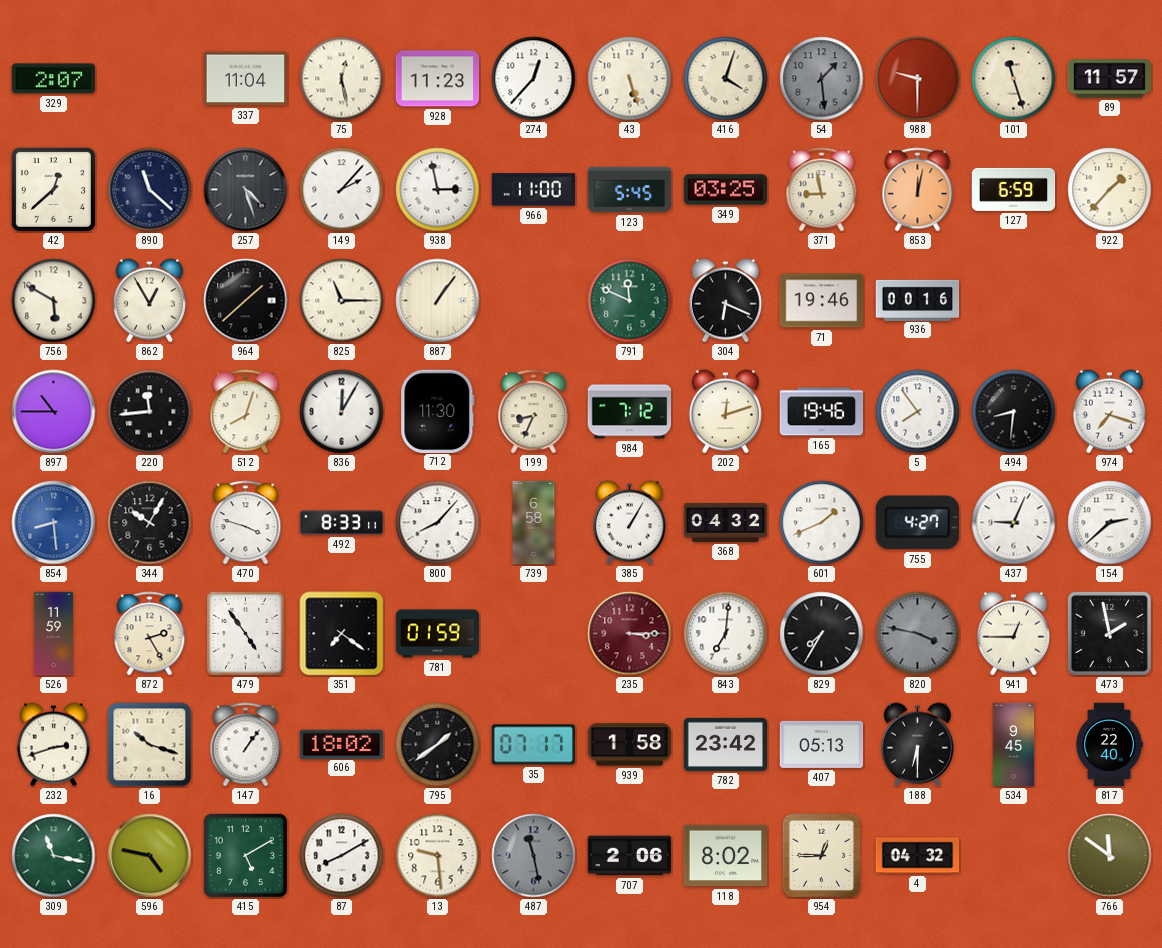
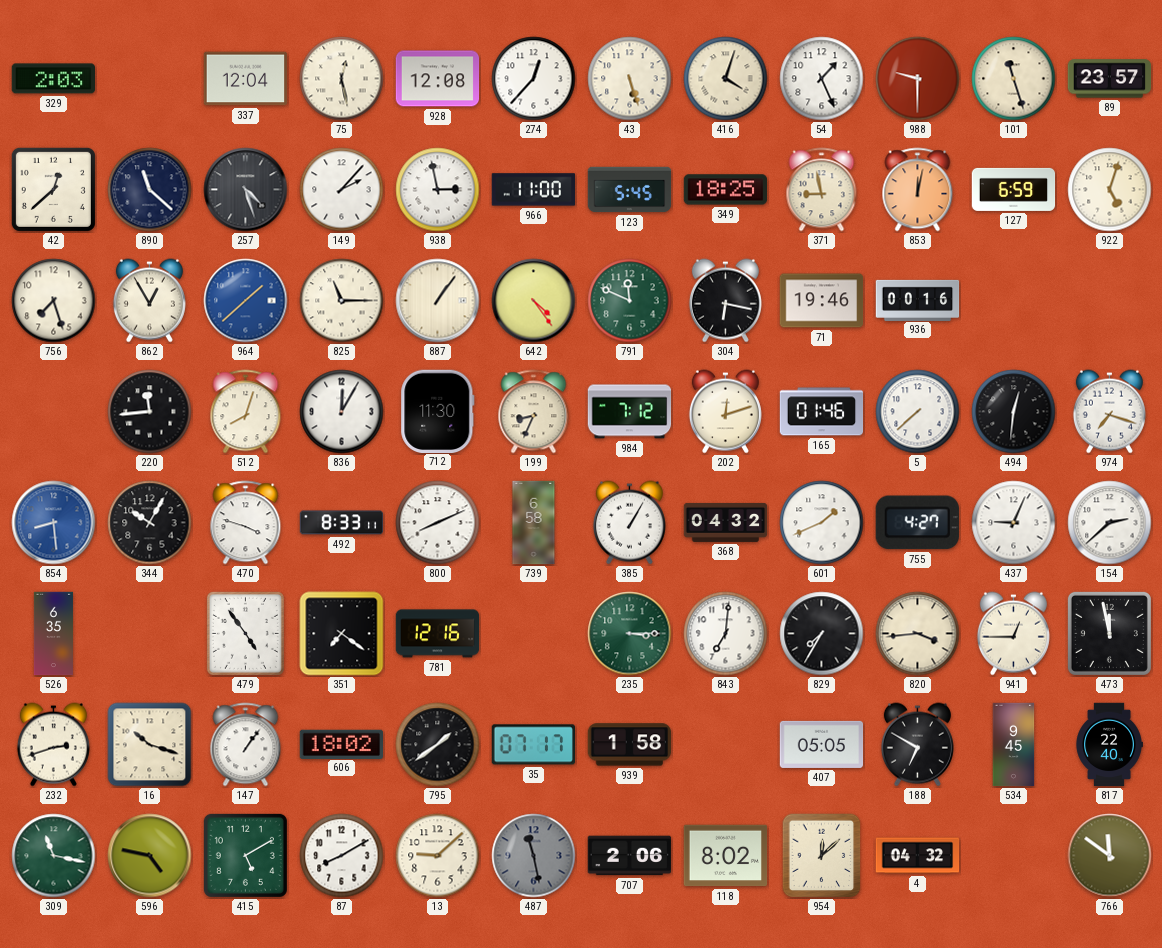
329: 2:07 -> 2:03
337: 11:04 -> 12:04
928: 11:23 -> 12:08
54: 1:29 -> 1:26
54 dial: grey -> white
89: 11:57 -> 23:57
349: 03:25 -> 18:25
922: 1:37 -> 5:03
756: 5:50 -> 7:27
964 dial: black -> blue
642: none -> 4:24
304: 6:19 -> 6:17
897: 10:45 -> none
165: 19:46 -> 01:46
5: 7:54 -> 7:38
494: 8:31 -> 12:31
800: 8:07 -> 8:11
526: 11:59 -> 6:35
872: 2:25 -> none
781: 01:59 -> 12:16
235 dial: burgundy -> green
820: 3:47 -> 3:44
820 dial: grey -> cream
473: 1:58 -> 11:58
782: 23:42 -> none
407: 05:13 -> 05:05
188: 6:30 -> 6:50
13: 9:29 -> 9:08
954: 12:45 -> 12:08
